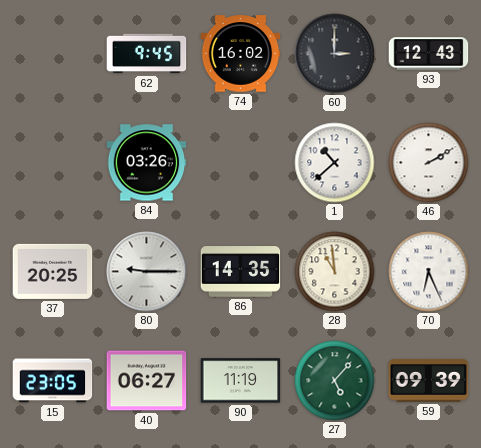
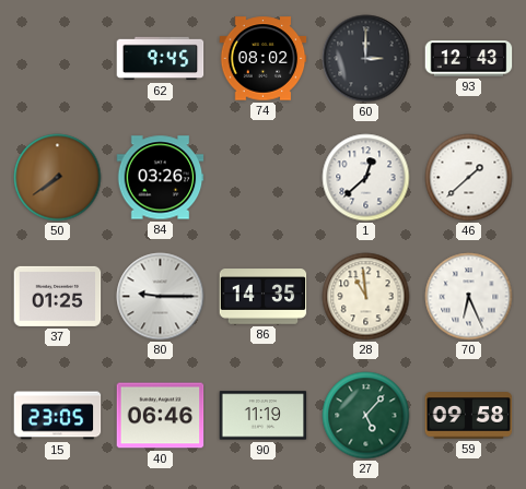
74: 16:02 -> 08:02
50: none -> 7:39
1: 10:38 -> 12:38
46: 2:10 -> 1:38
37: 20:25 -> 01:25
40: 06:27 -> 06:46
59: 09:39 -> 09:58
